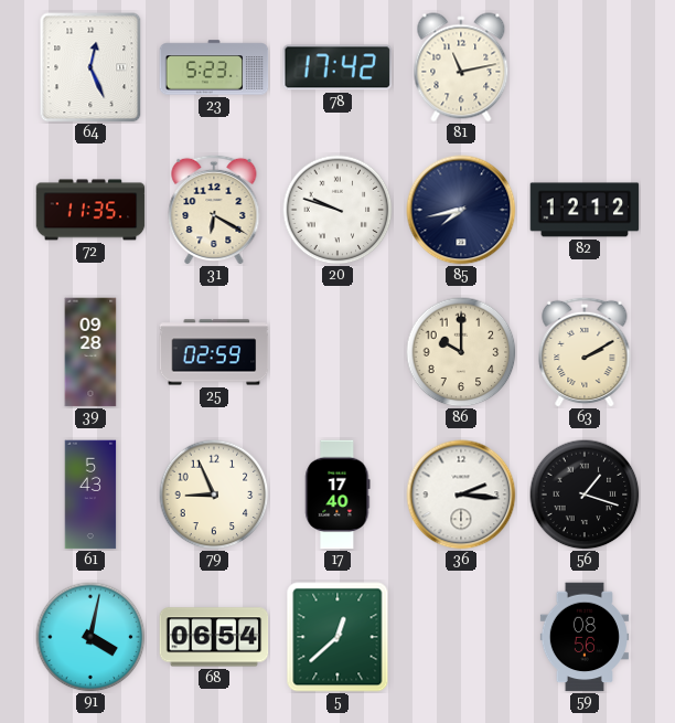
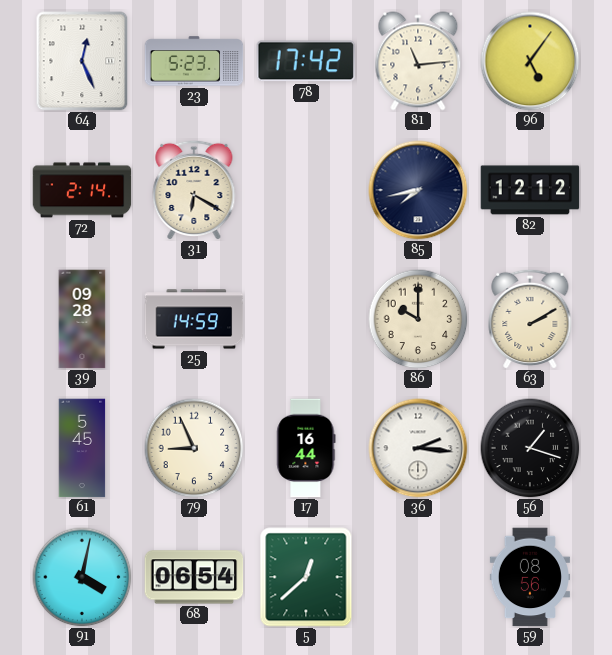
81: 11:13 -> 11:14
96: none -> 5:06
72: 11:35 -> 2:14
20: 9:48 -> none
25: 02:59 -> 14:59
61: 5:43 -> 5:45
17: 17:40 -> 16:44
